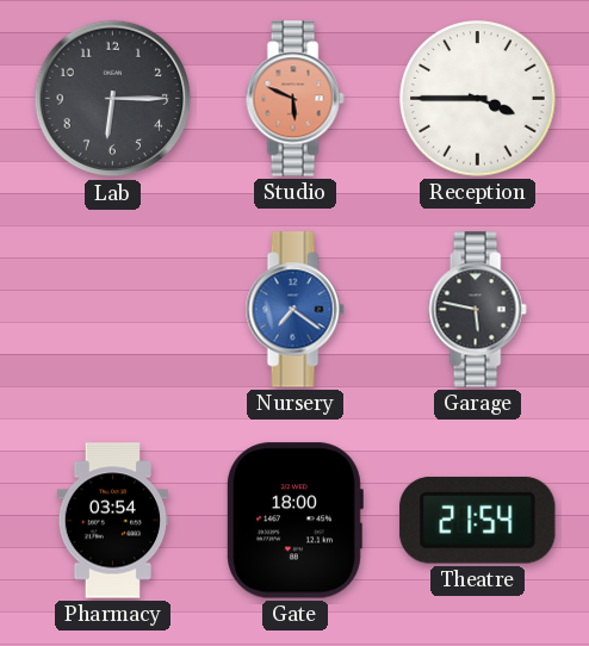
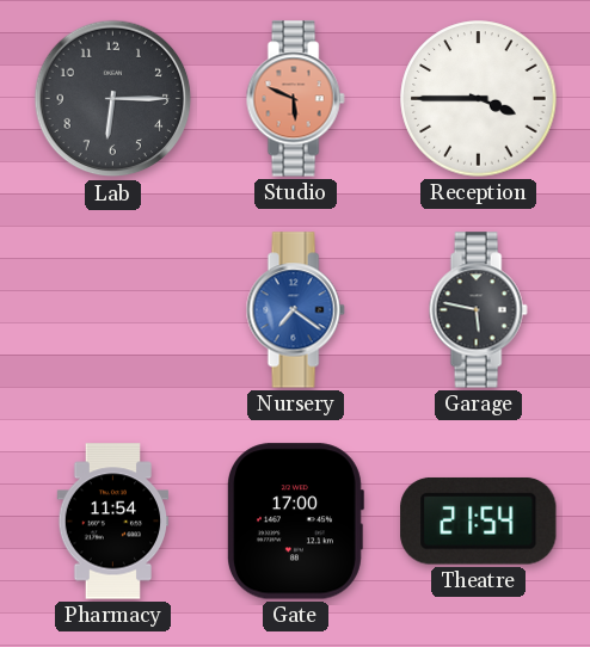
Pharmacy: 03:54 -> 11:54
Gate: 18:00 -> 17:00
